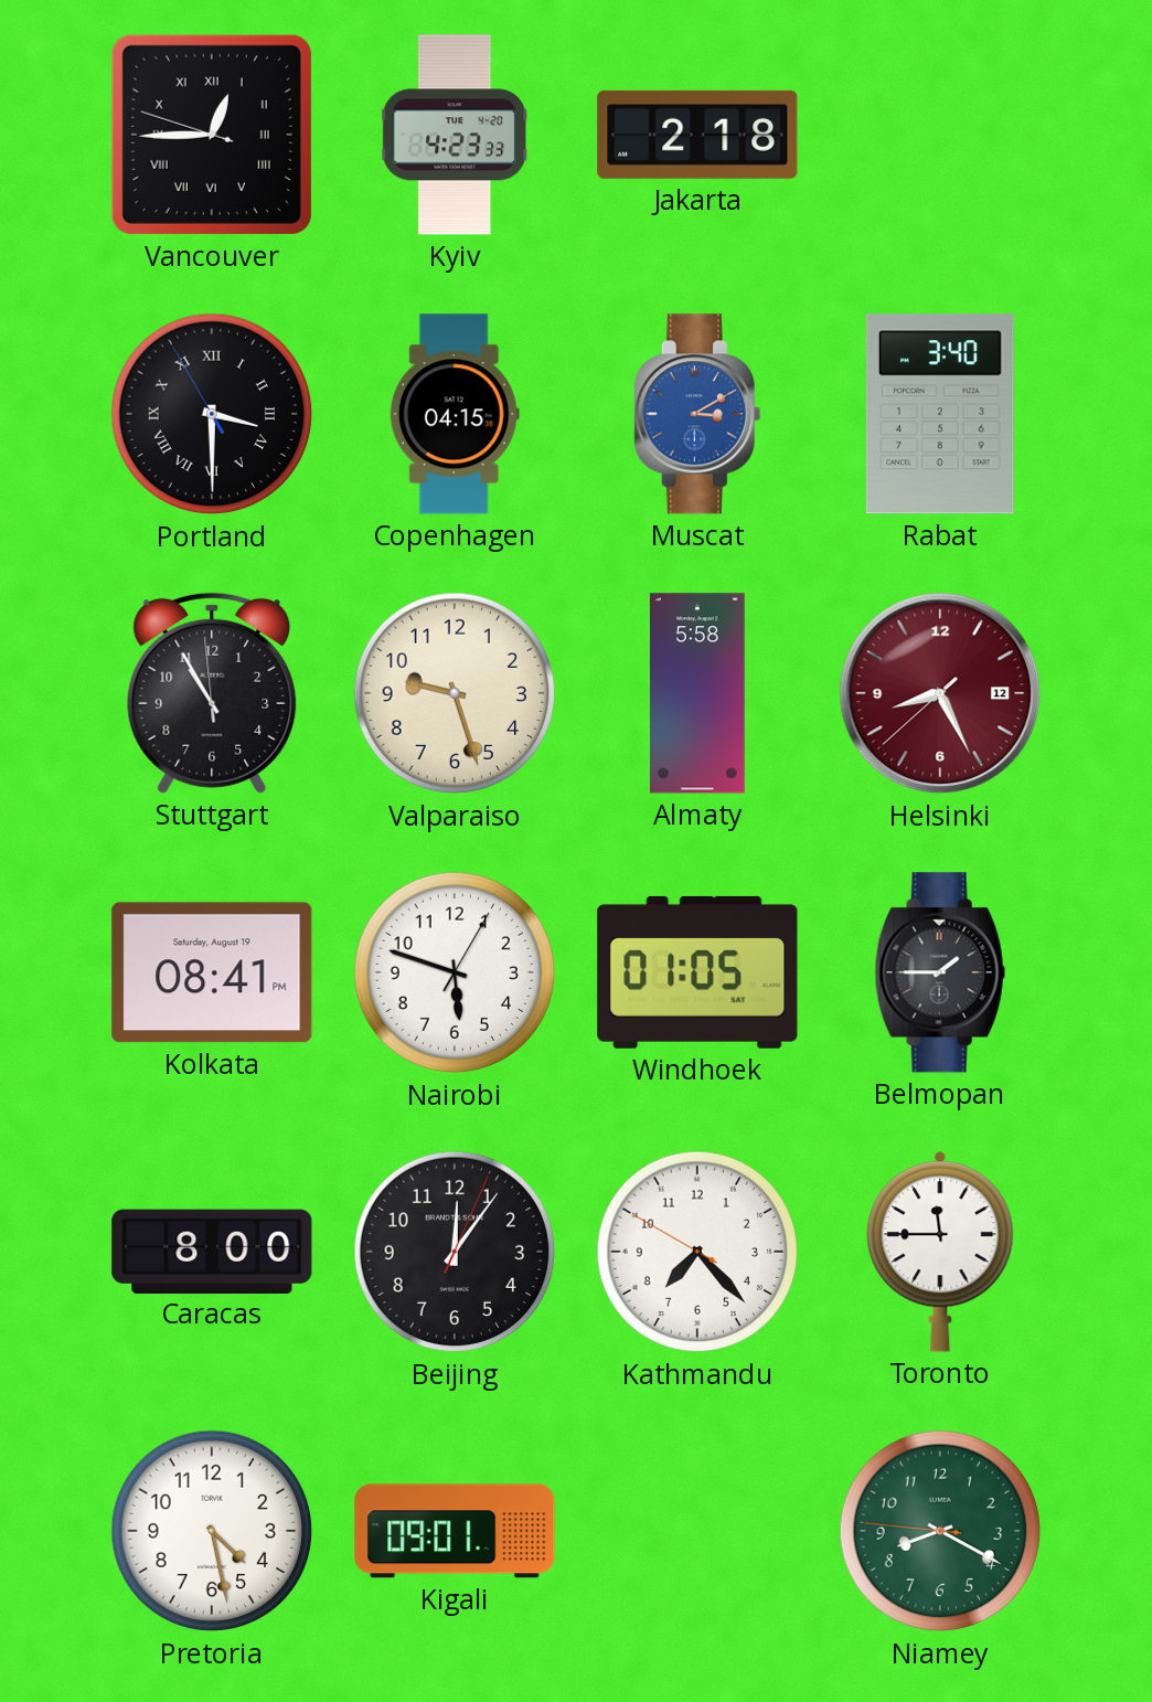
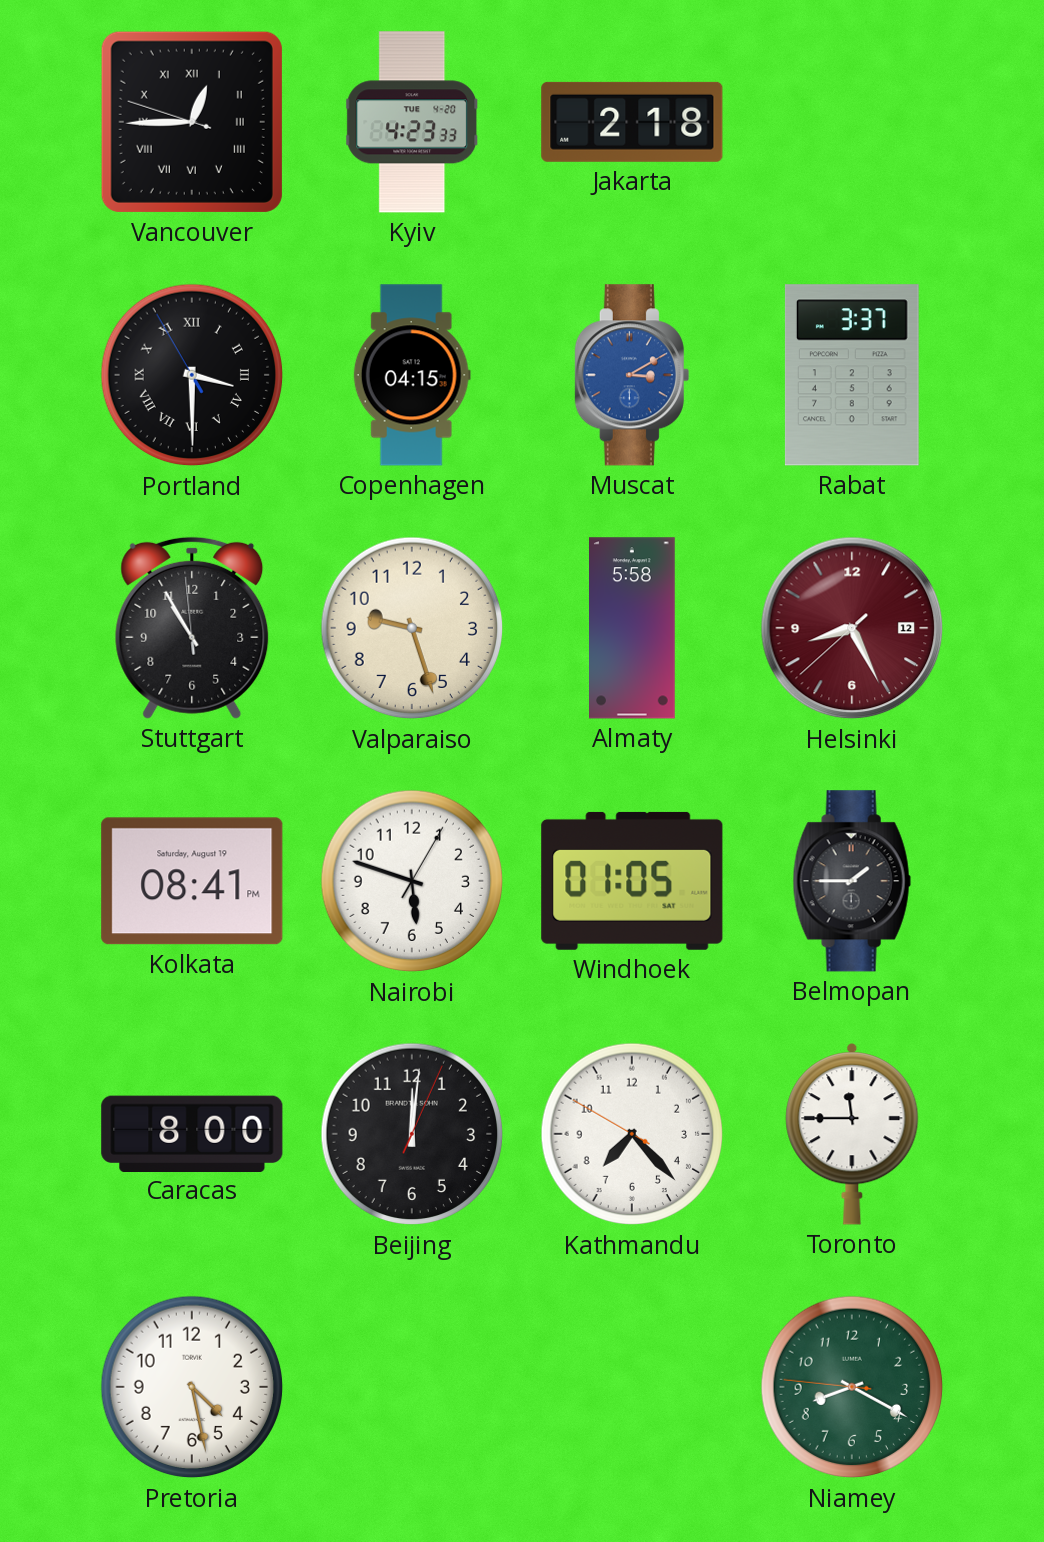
Rabat: 3:40 -> 3:37
Beijing: 12:06 -> 12:01
Kigali: 09:01 -> none
